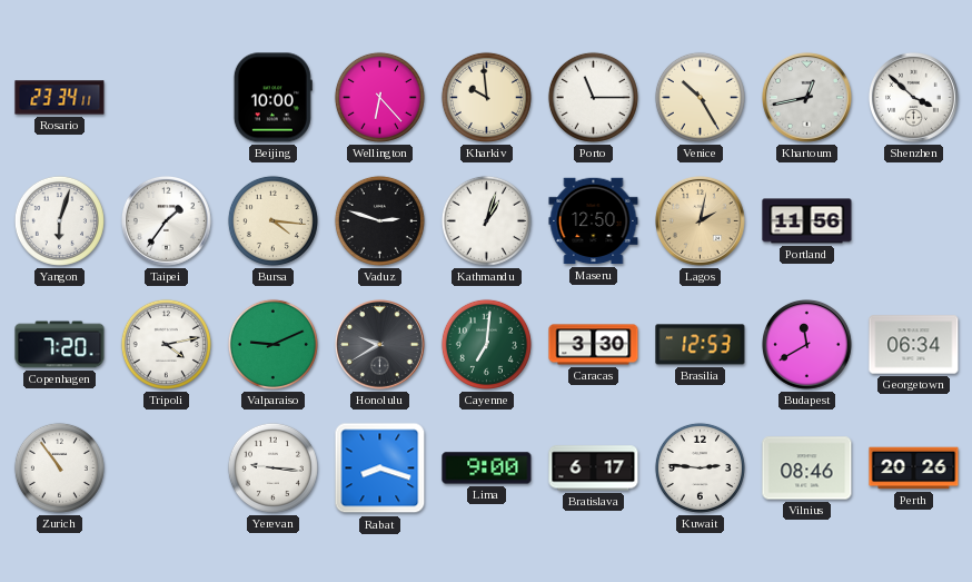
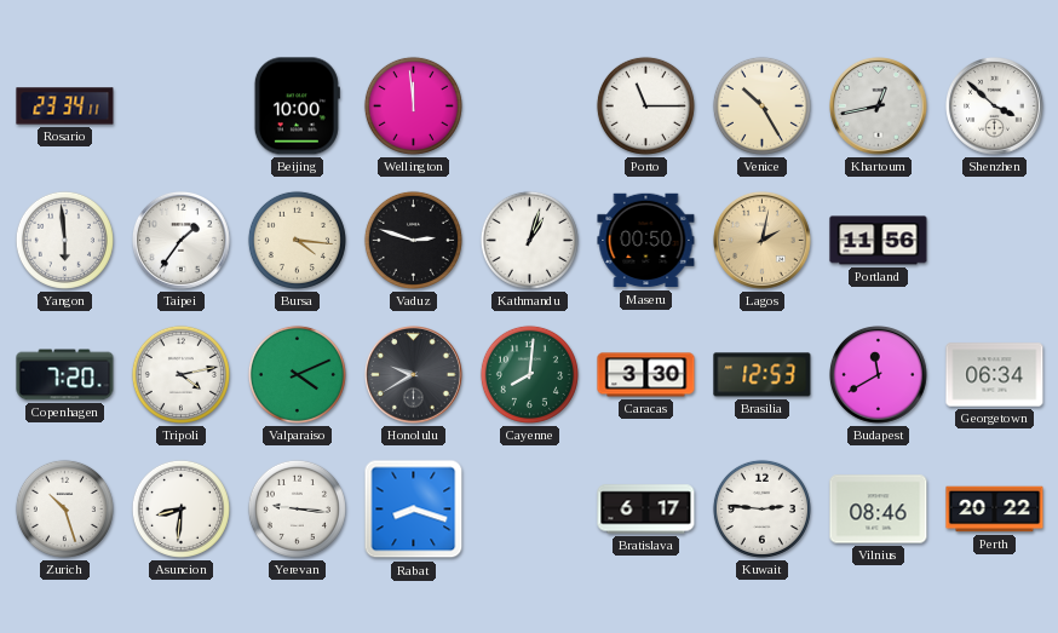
Wellington: 6:23 -> 11:59
Kharkiv: 9:59 -> none
Yangon: 6:03 -> 5:59
Maseru: 12:50 -> 00:50
Valparaiso: 9:11 -> 4:11
Cayenne: 7:01 -> 8:01
Zurich: 10:54 -> 10:27
Asuncion: none -> 8:31
Lima: 9:00 -> none
Perth: 20:26 -> 20:22
